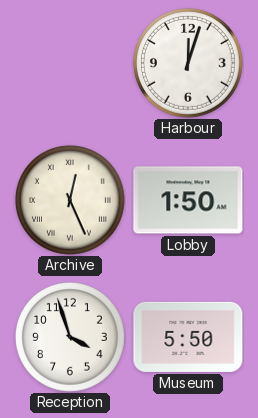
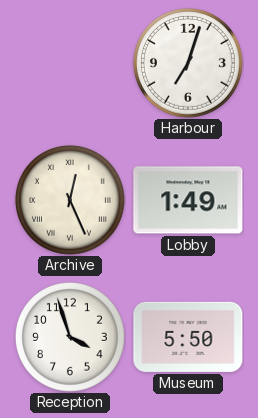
Harbour: 12:03 -> 7:03
Lobby: 1:50 -> 1:49
